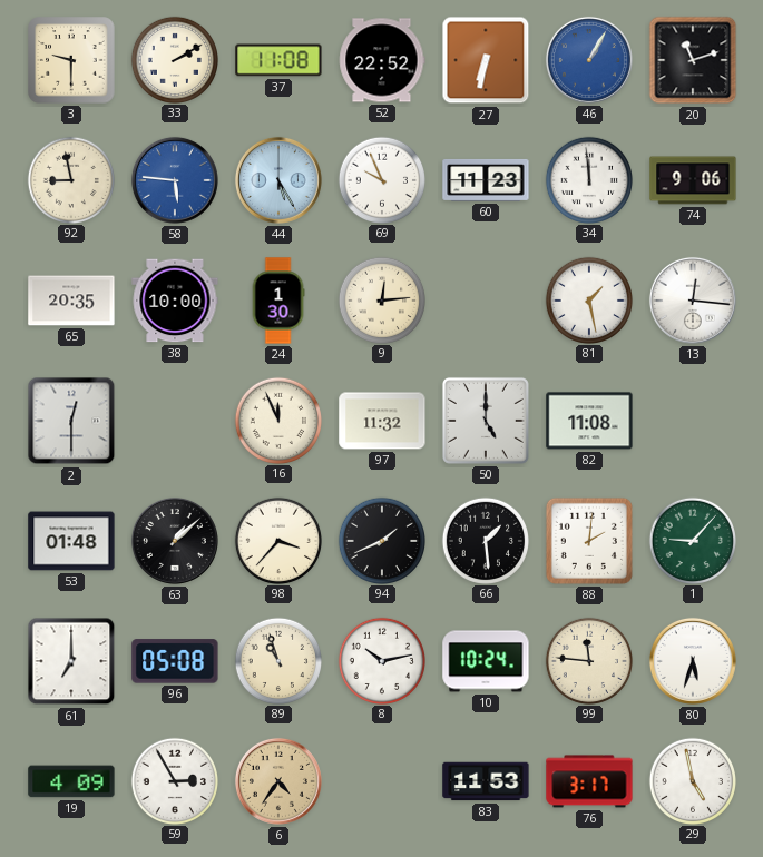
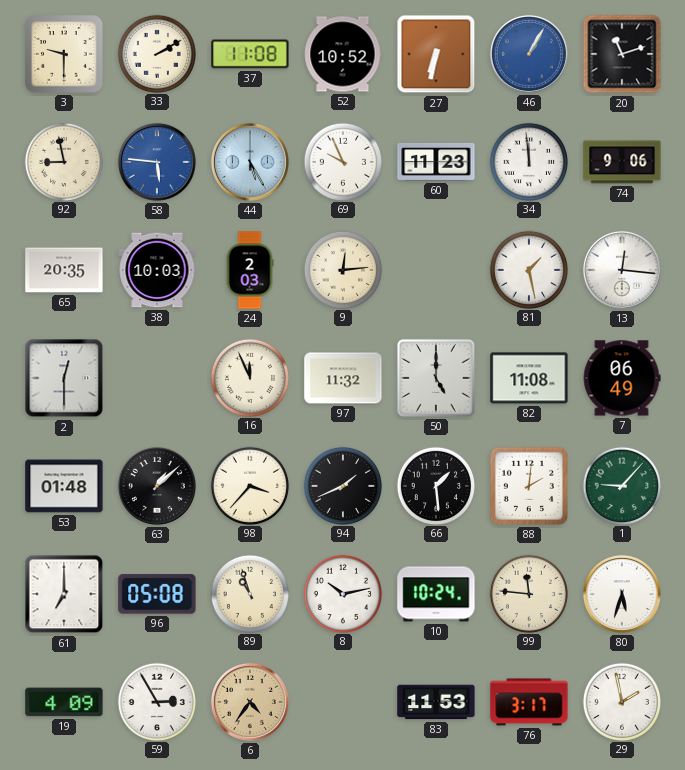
52: 22:52 -> 10:52
38: 10:00 -> 10:03
24: 1:30 -> 2:03
7: none -> 06:49
29: 4:58 -> 1:58
